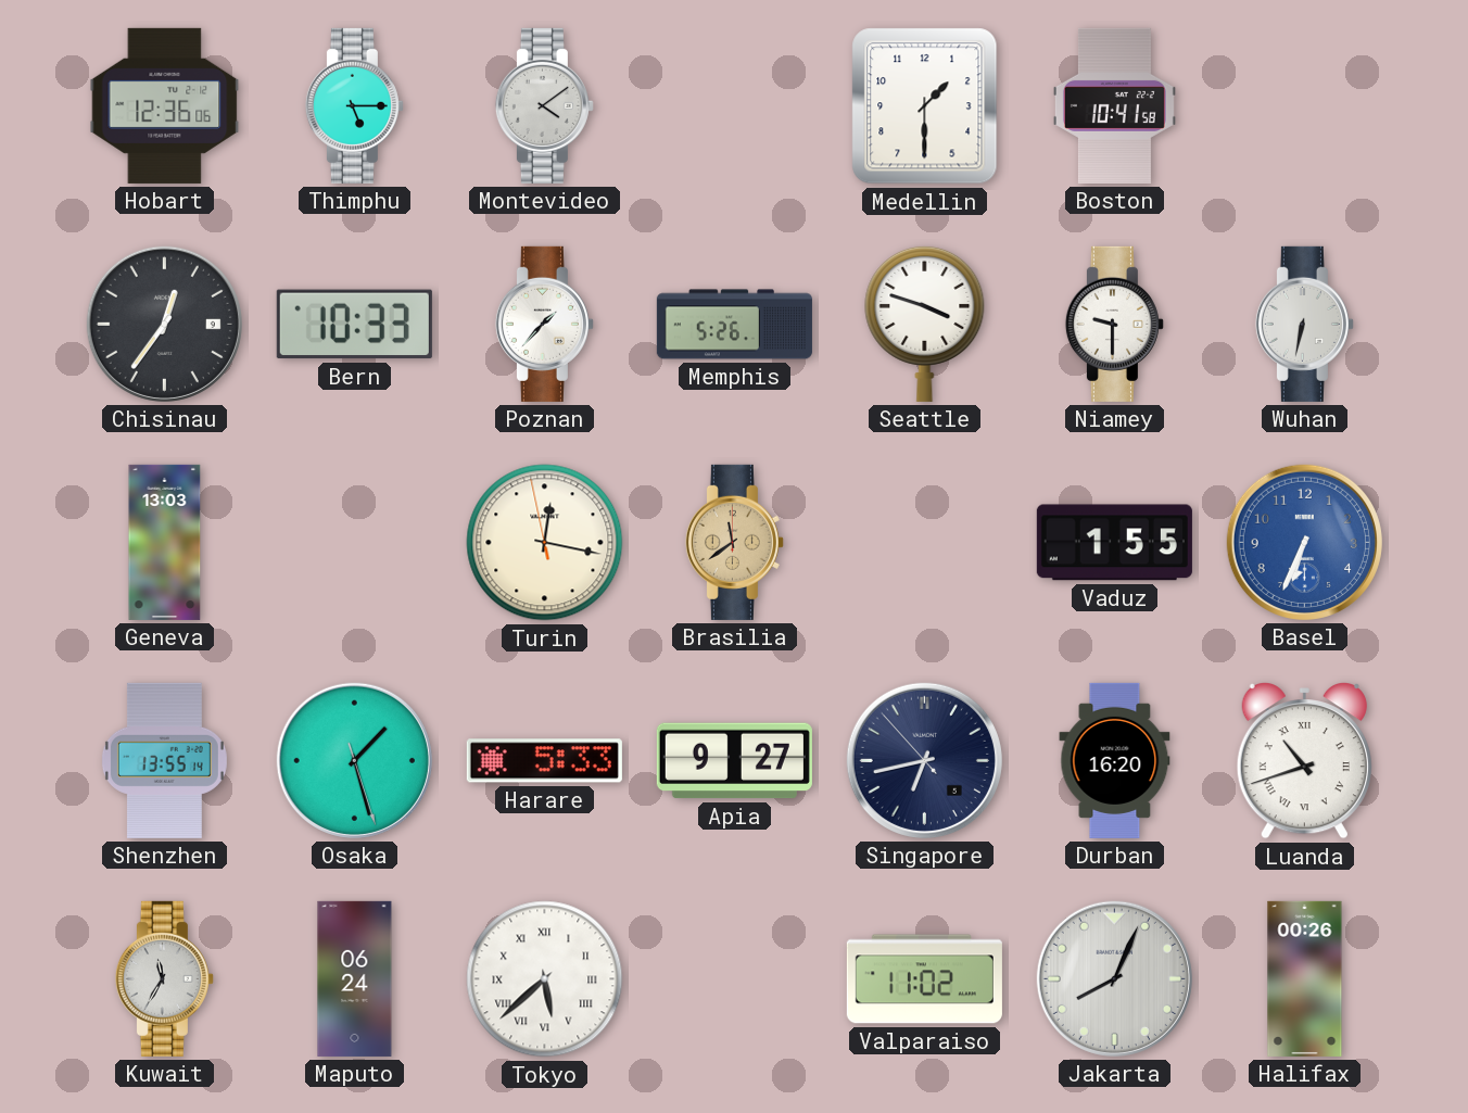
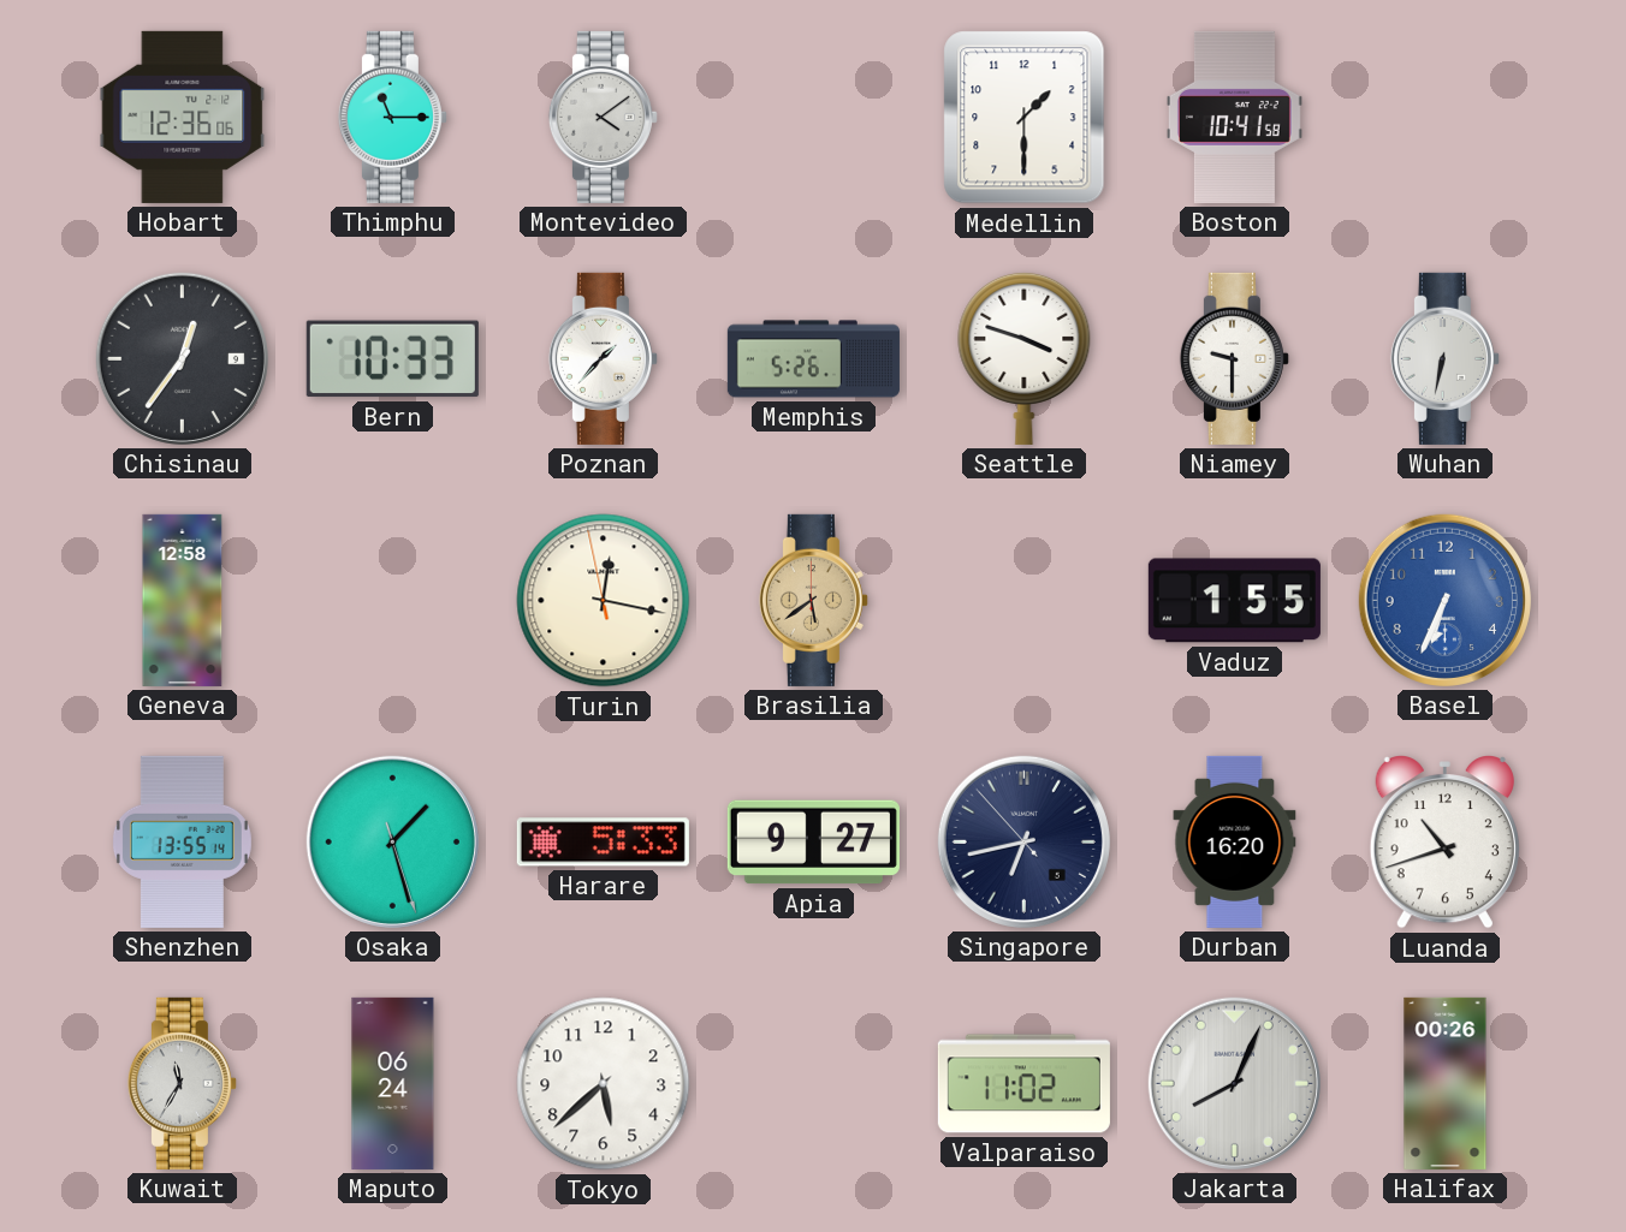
Thimphu: 5:15 -> 11:15
Geneva: 13:03 -> 12:58
Brasilia: 11:39 -> 5:39
Luanda numerals: Roman -> Arabic
Tokyo numerals: Roman -> Arabic
